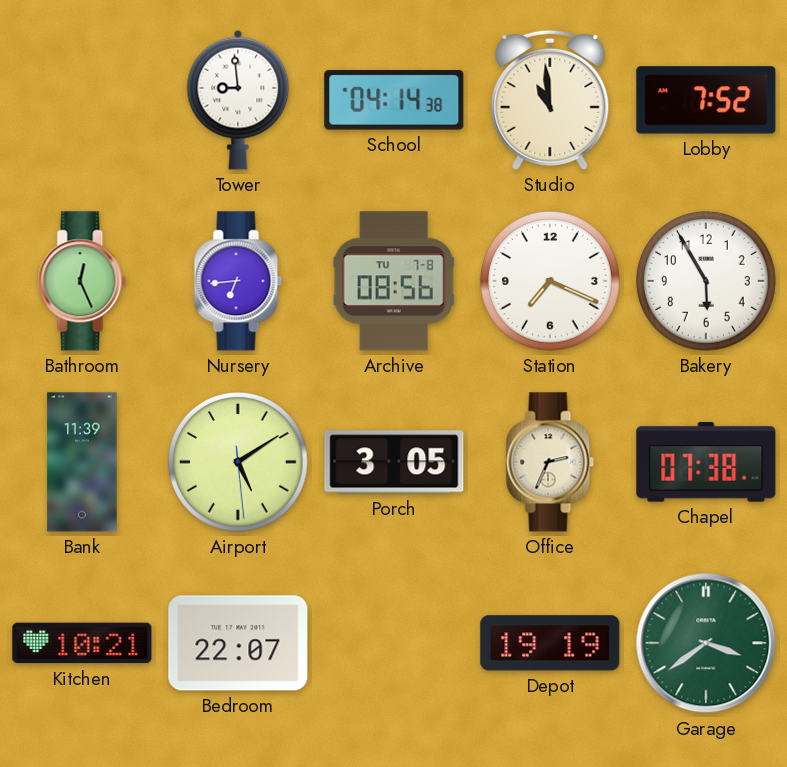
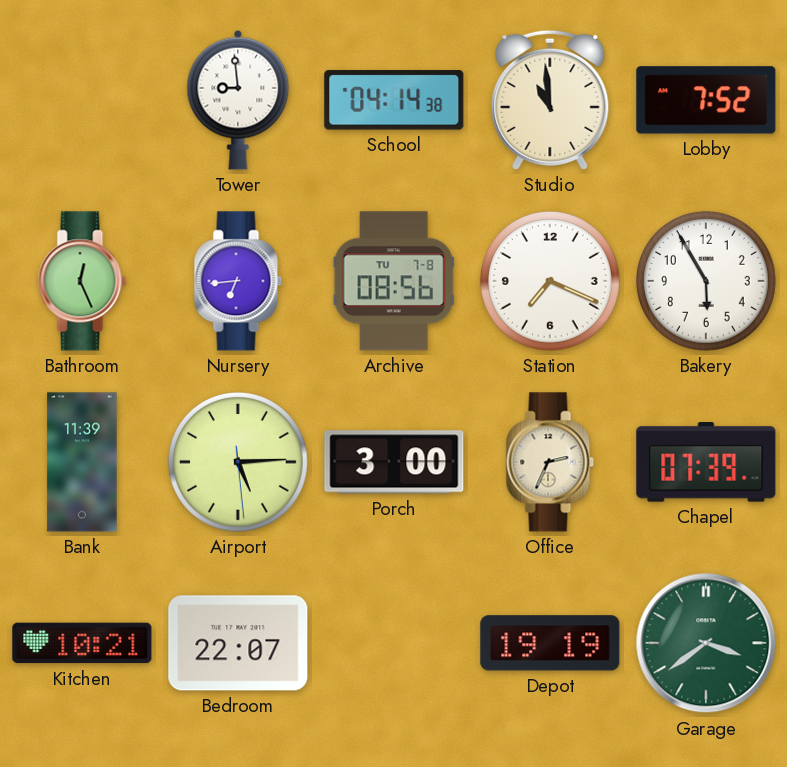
Airport: 5:09 -> 5:14
Porch: 3:05 -> 3:00
Chapel: 07:38 -> 07:39
